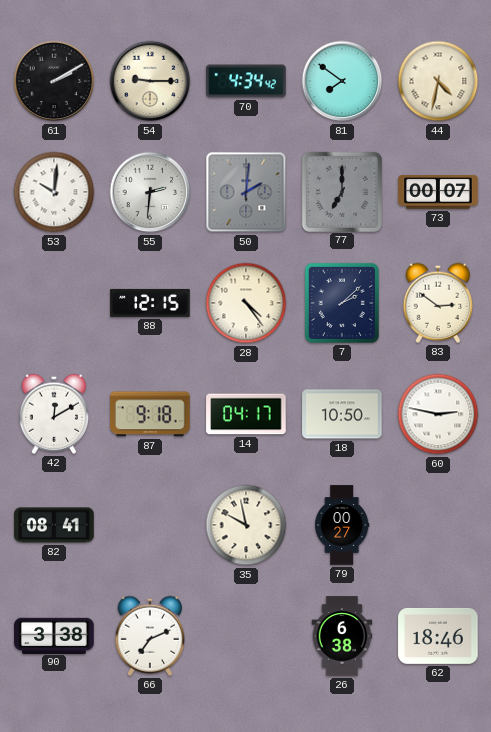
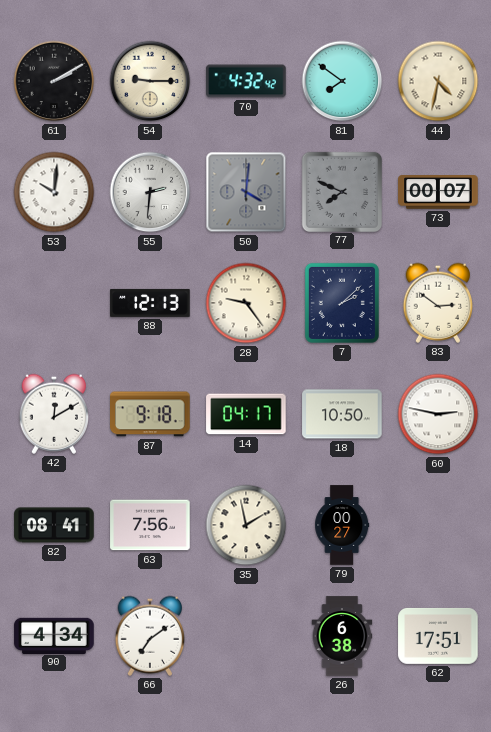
70: 4:34 -> 4:32
50: 2:01 -> 4:01
77: 7:00 -> 7:49
88: 12:15 -> 12:13
28: 4:24 -> 9:24
63: none -> 7:56
35: 9:58 -> 1:58
90: 3:38 -> 4:34
66: 7:11 -> 7:09
62: 18:46 -> 17:51
